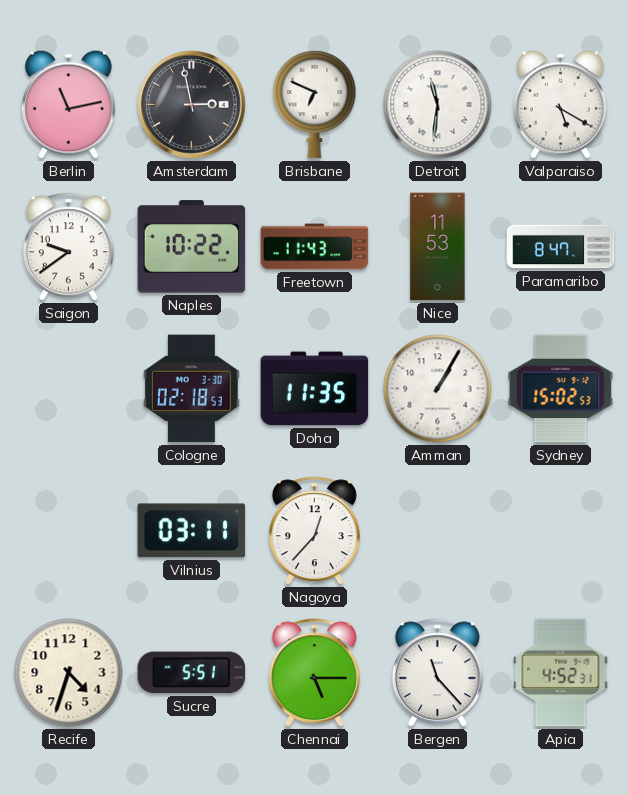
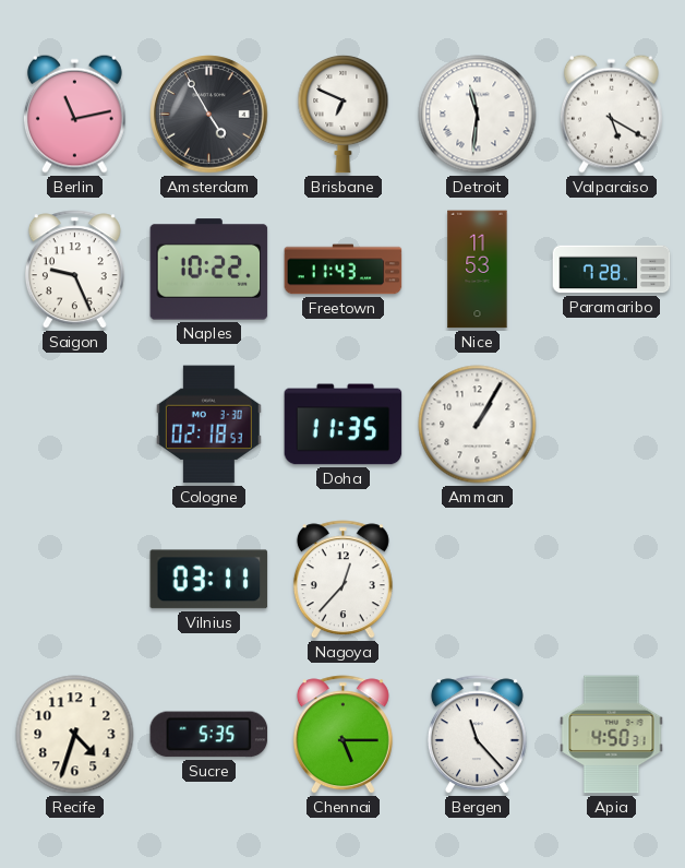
Amsterdam: 2:58 -> 4:55
Saigon: 9:39 -> 9:26
Paramaribo: 8:47 -> 7:28
Sydney: 15:02 -> none
Sucre: 5:51 -> 5:35
Apia: 4:52 -> 4:50
